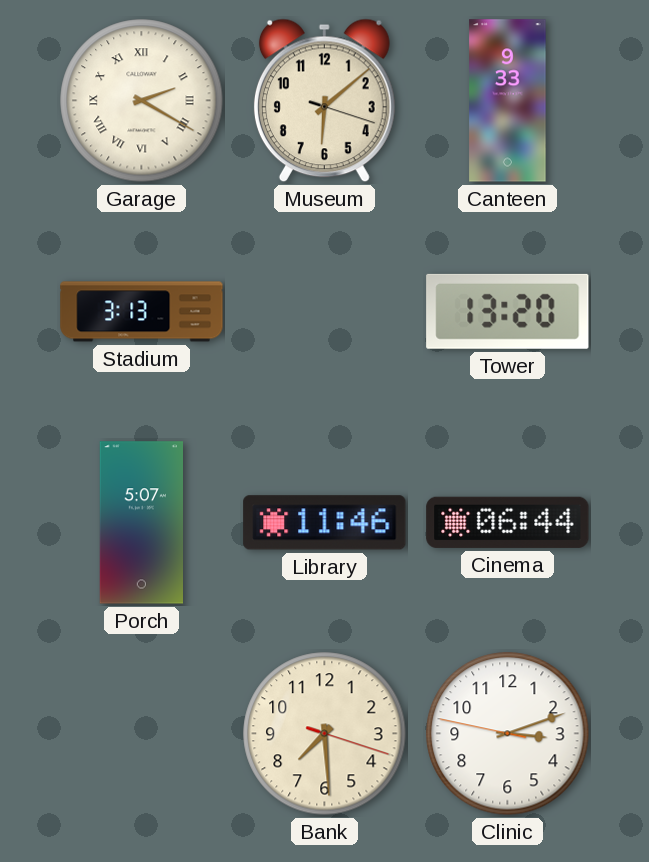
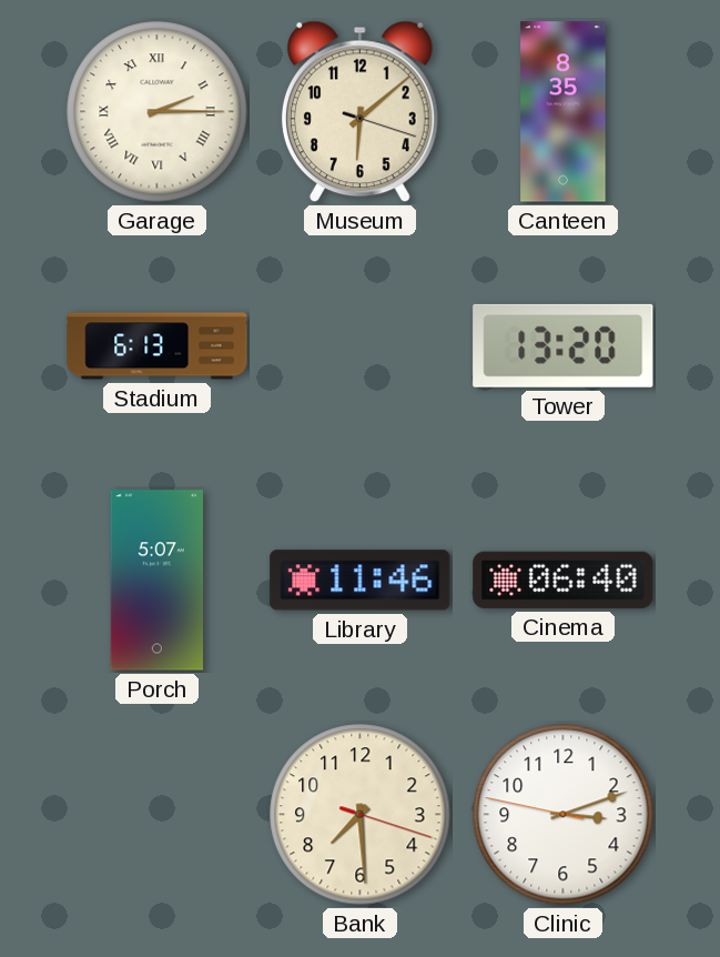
Garage: 2:20 -> 2:15
Canteen: 9:33 -> 8:35
Stadium: 3:13 -> 6:13
Cinema: 06:44 -> 06:40
